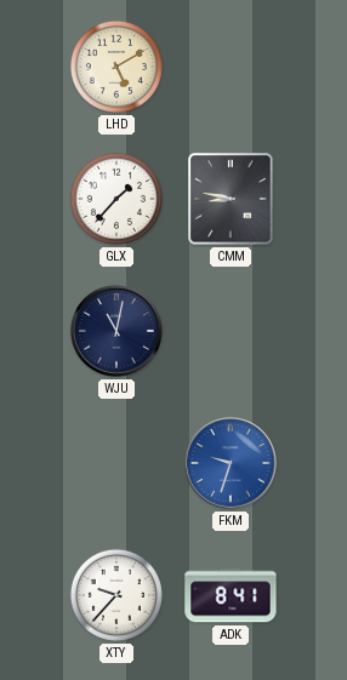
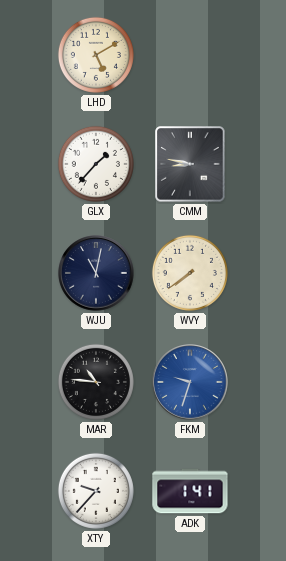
WVY: none -> 7:39
MAR: none -> 10:46
ADK: 8:41 -> 1:41
